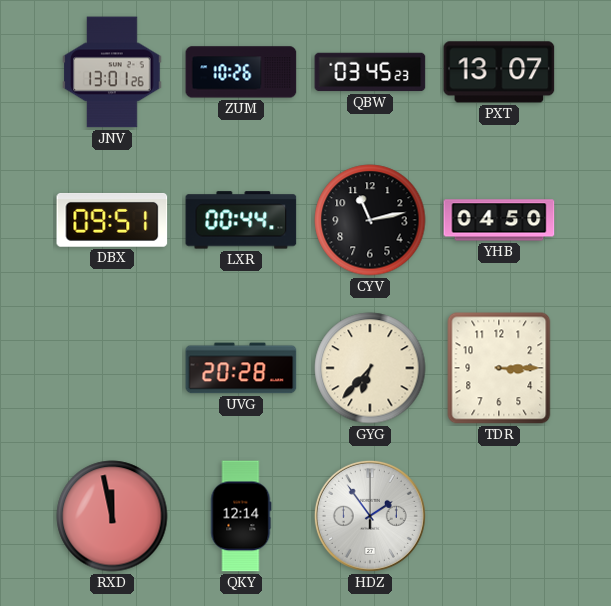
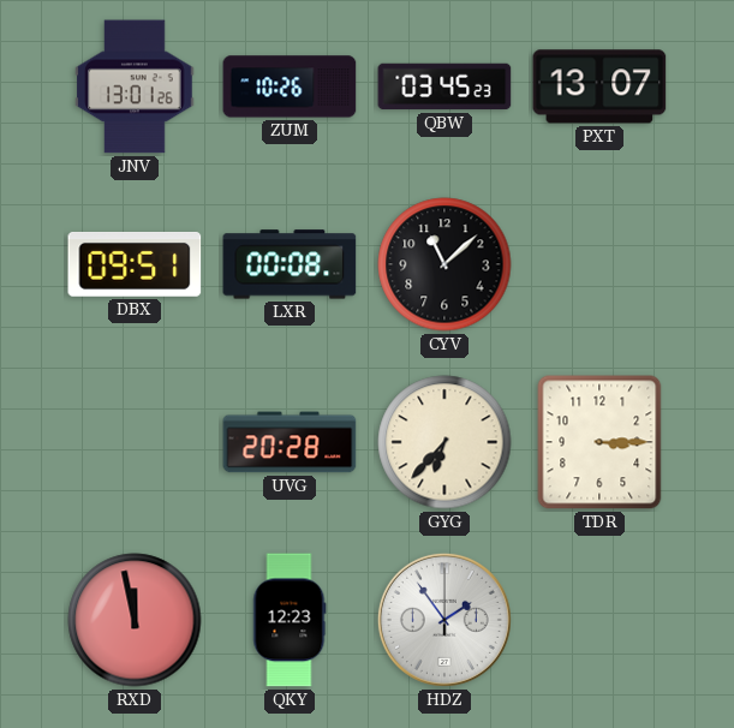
LXR: 00:44 -> 00:08
CYV: 11:13 -> 11:08
YHB: 04:50 -> none
QKY: 12:14 -> 12:23
